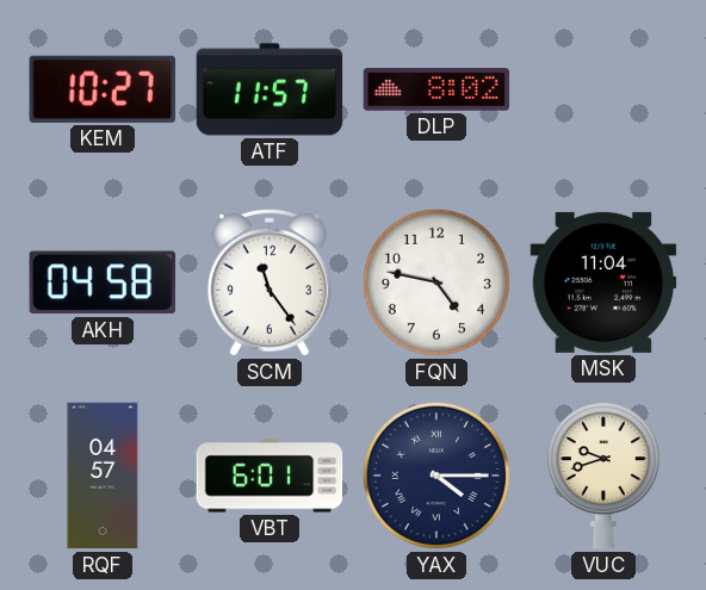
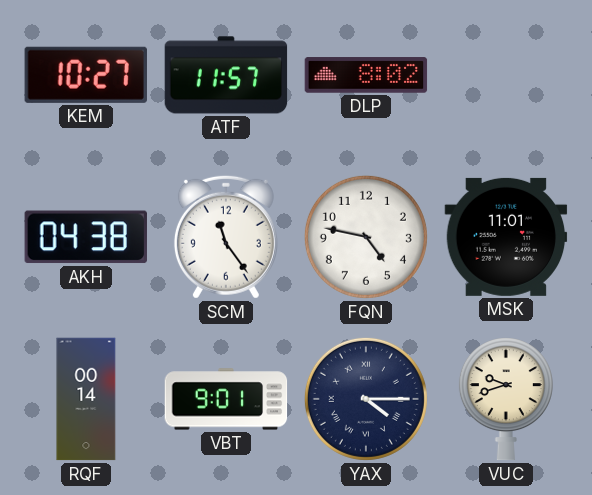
AKH: 04:58 -> 04:38
MSK: 11:04 -> 11:01
RQF: 04:57 -> 00:14
VBT: 6:01 -> 9:01
